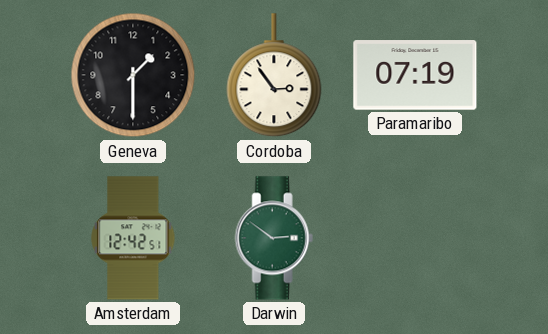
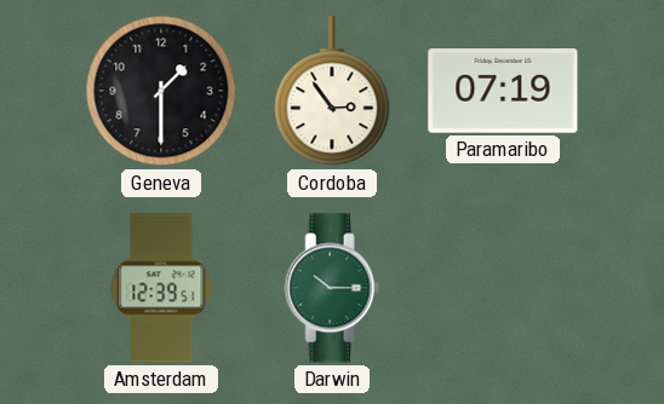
Amsterdam: 12:42 -> 12:39
Darwin: 2:51 -> 10:15
